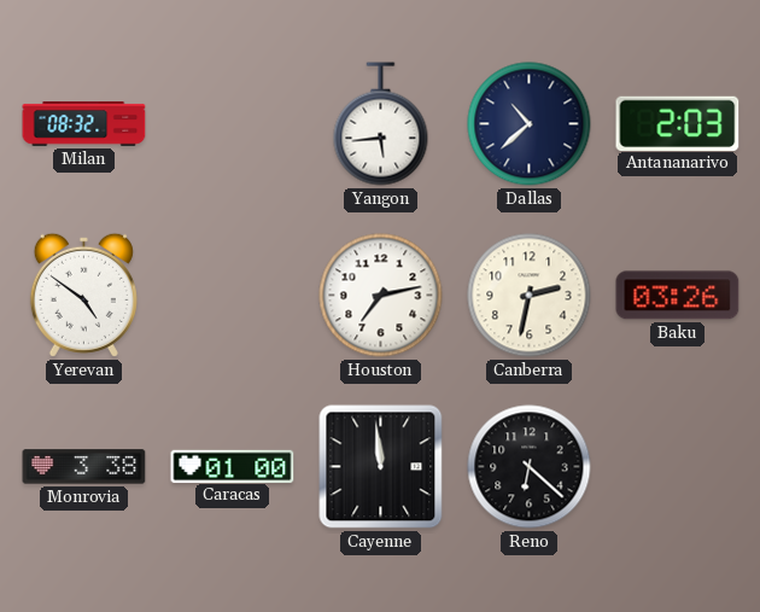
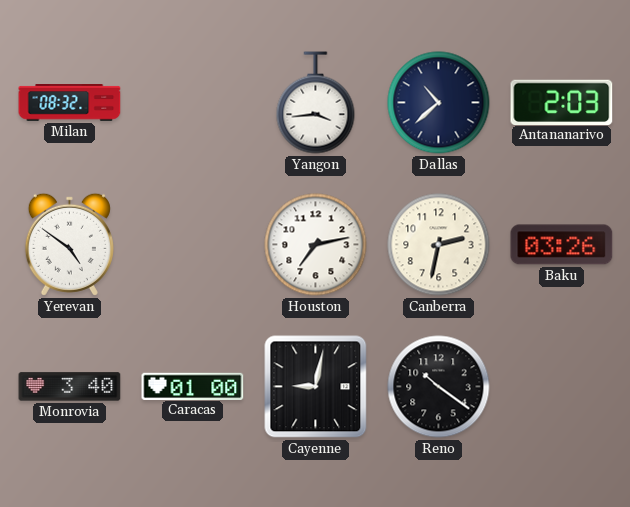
Yangon: 5:44 -> 3:44
Monrovia: 3:38 -> 3:40
Cayenne: 11:59 -> 9:02
Reno: 6:22 -> 10:21
